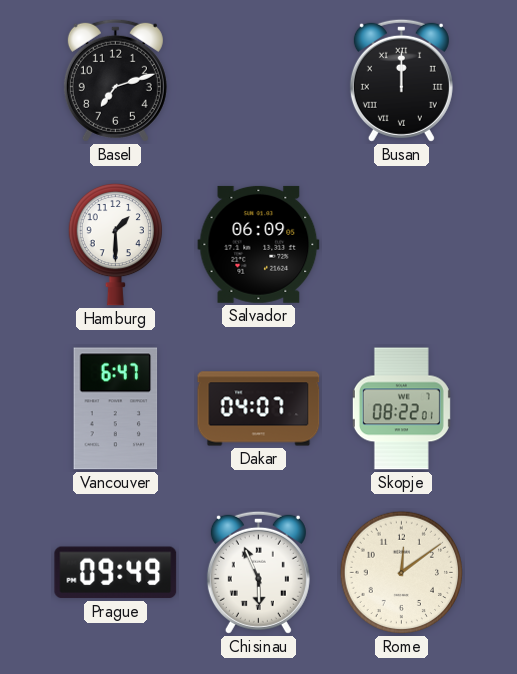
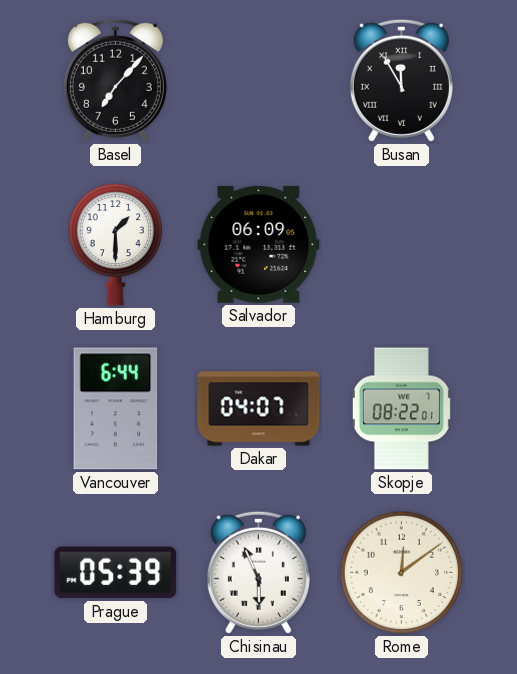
Basel: 7:12 -> 7:07
Busan: 12:00 -> 11:55
Vancouver: 6:47 -> 6:44
Prague: 09:49 -> 05:39
